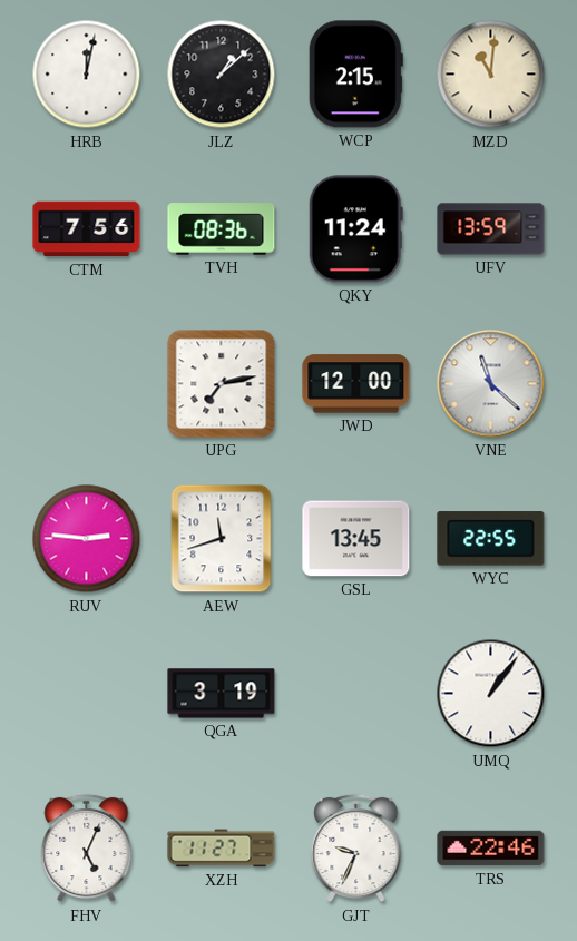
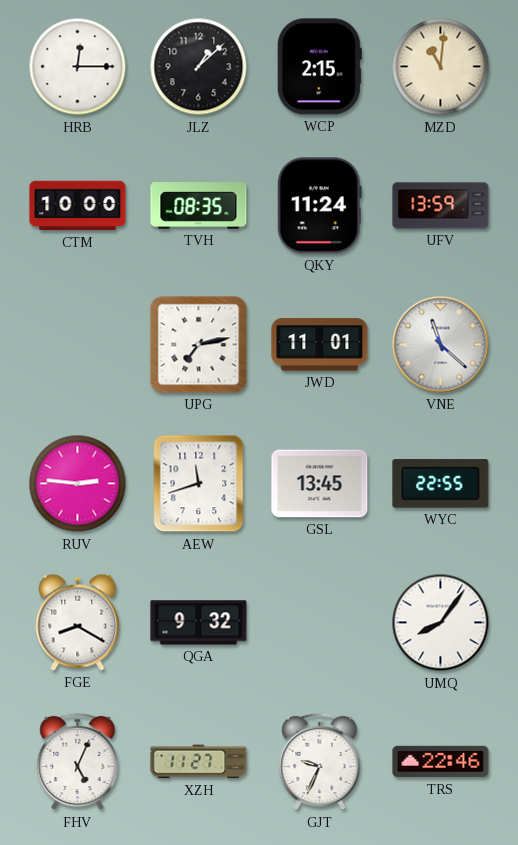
HRB: 12:02 -> 12:15
CTM: 7:56 -> 10:00
TVH: 08:36 -> 08:35
JWD: 12:00 -> 11:01
FGE: none -> 8:20
QGA: 3:19 -> 9:32
UMQ: 1:06 -> 8:06
